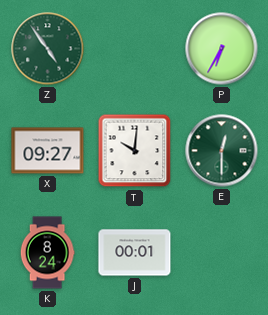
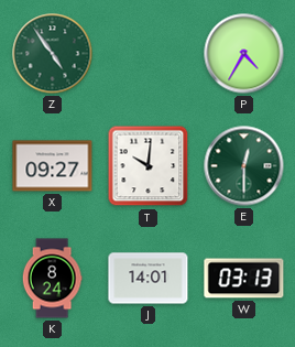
P: 6:35 -> 4:35
J: 00:01 -> 14:01
W: none -> 03:13
